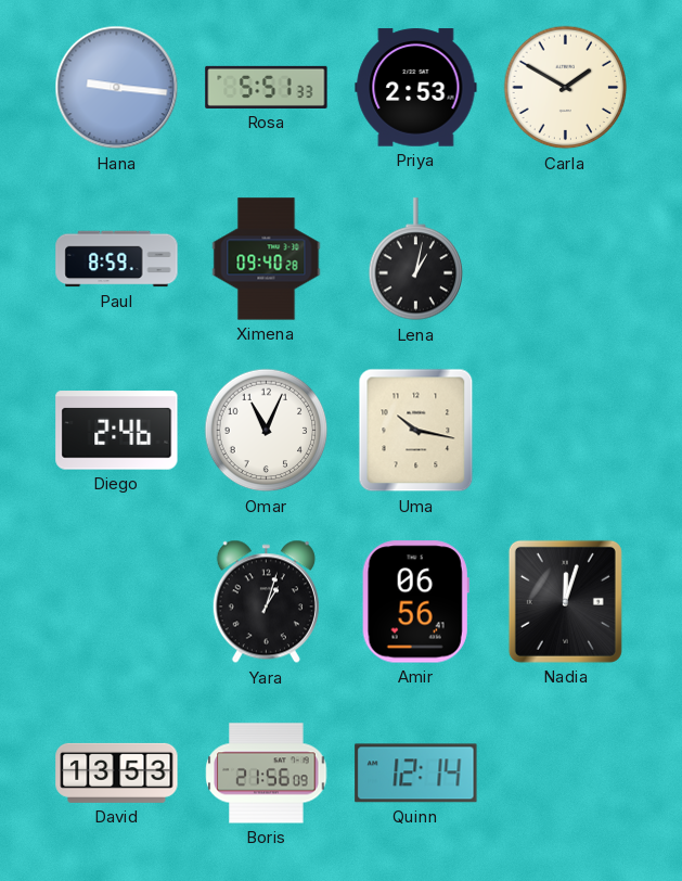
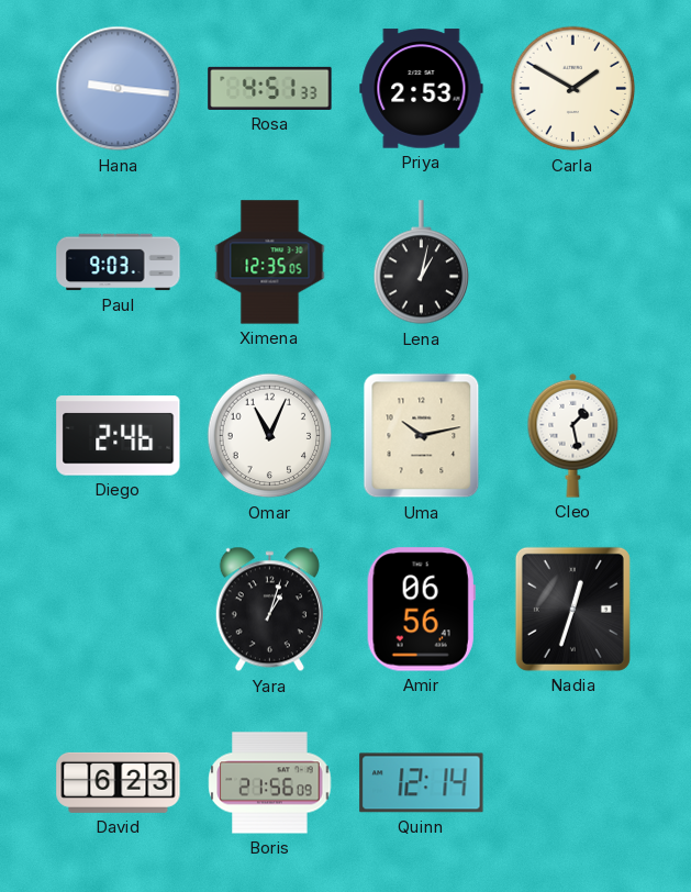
Rosa: 5:51 -> 4:51
Paul: 8:59 -> 9:03
Ximena: 09:40 -> 12:35
Uma: 10:17 -> 10:13
Cleo: none -> 1:28
Nadia: 12:03 -> 12:33
David: 13:53 -> 6:23
